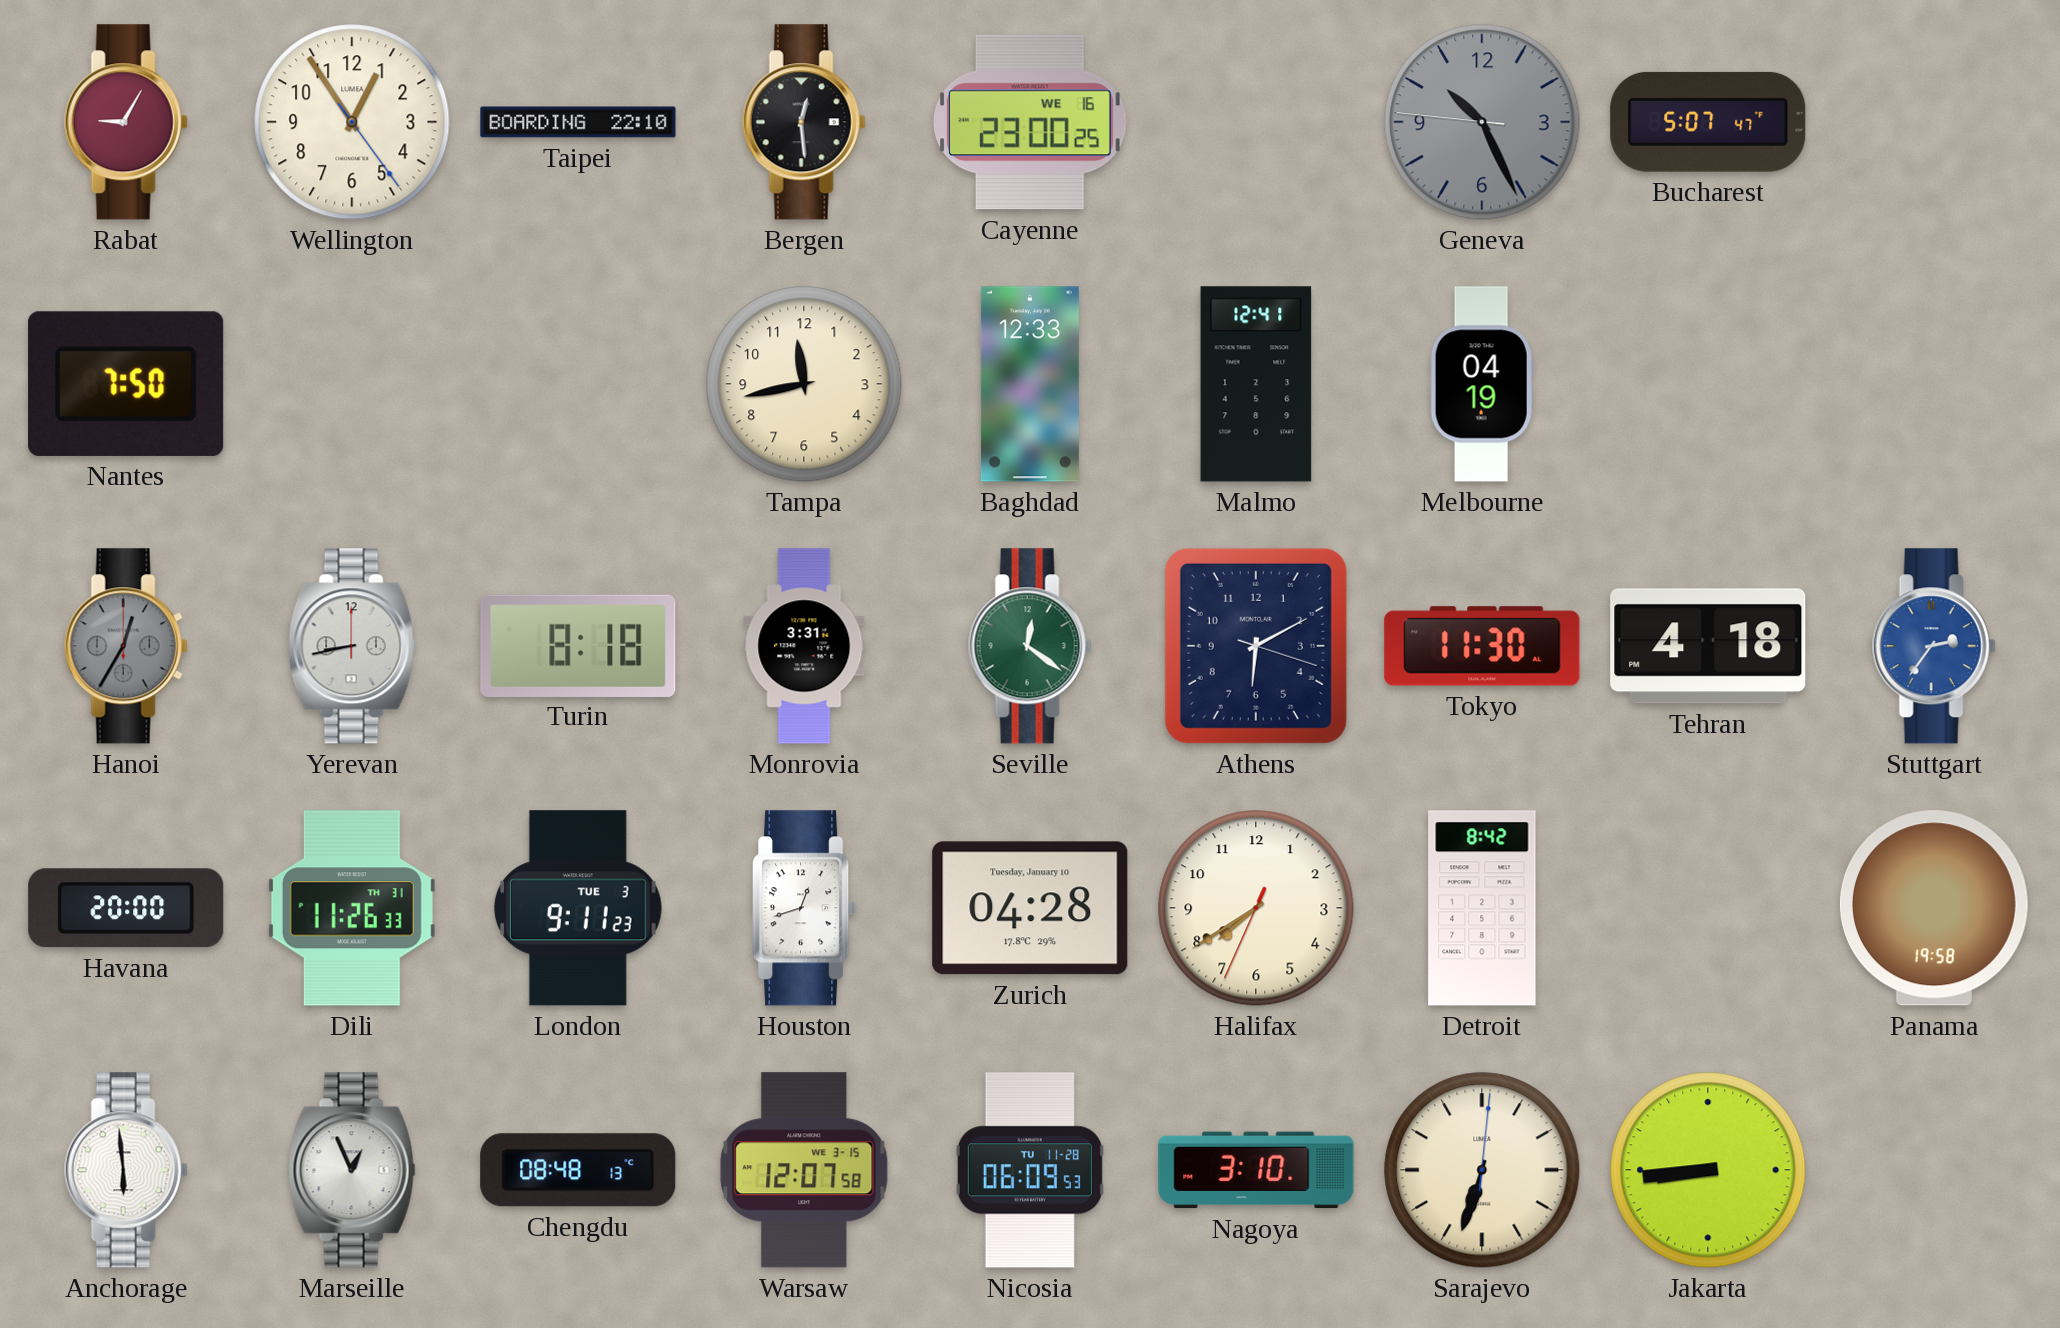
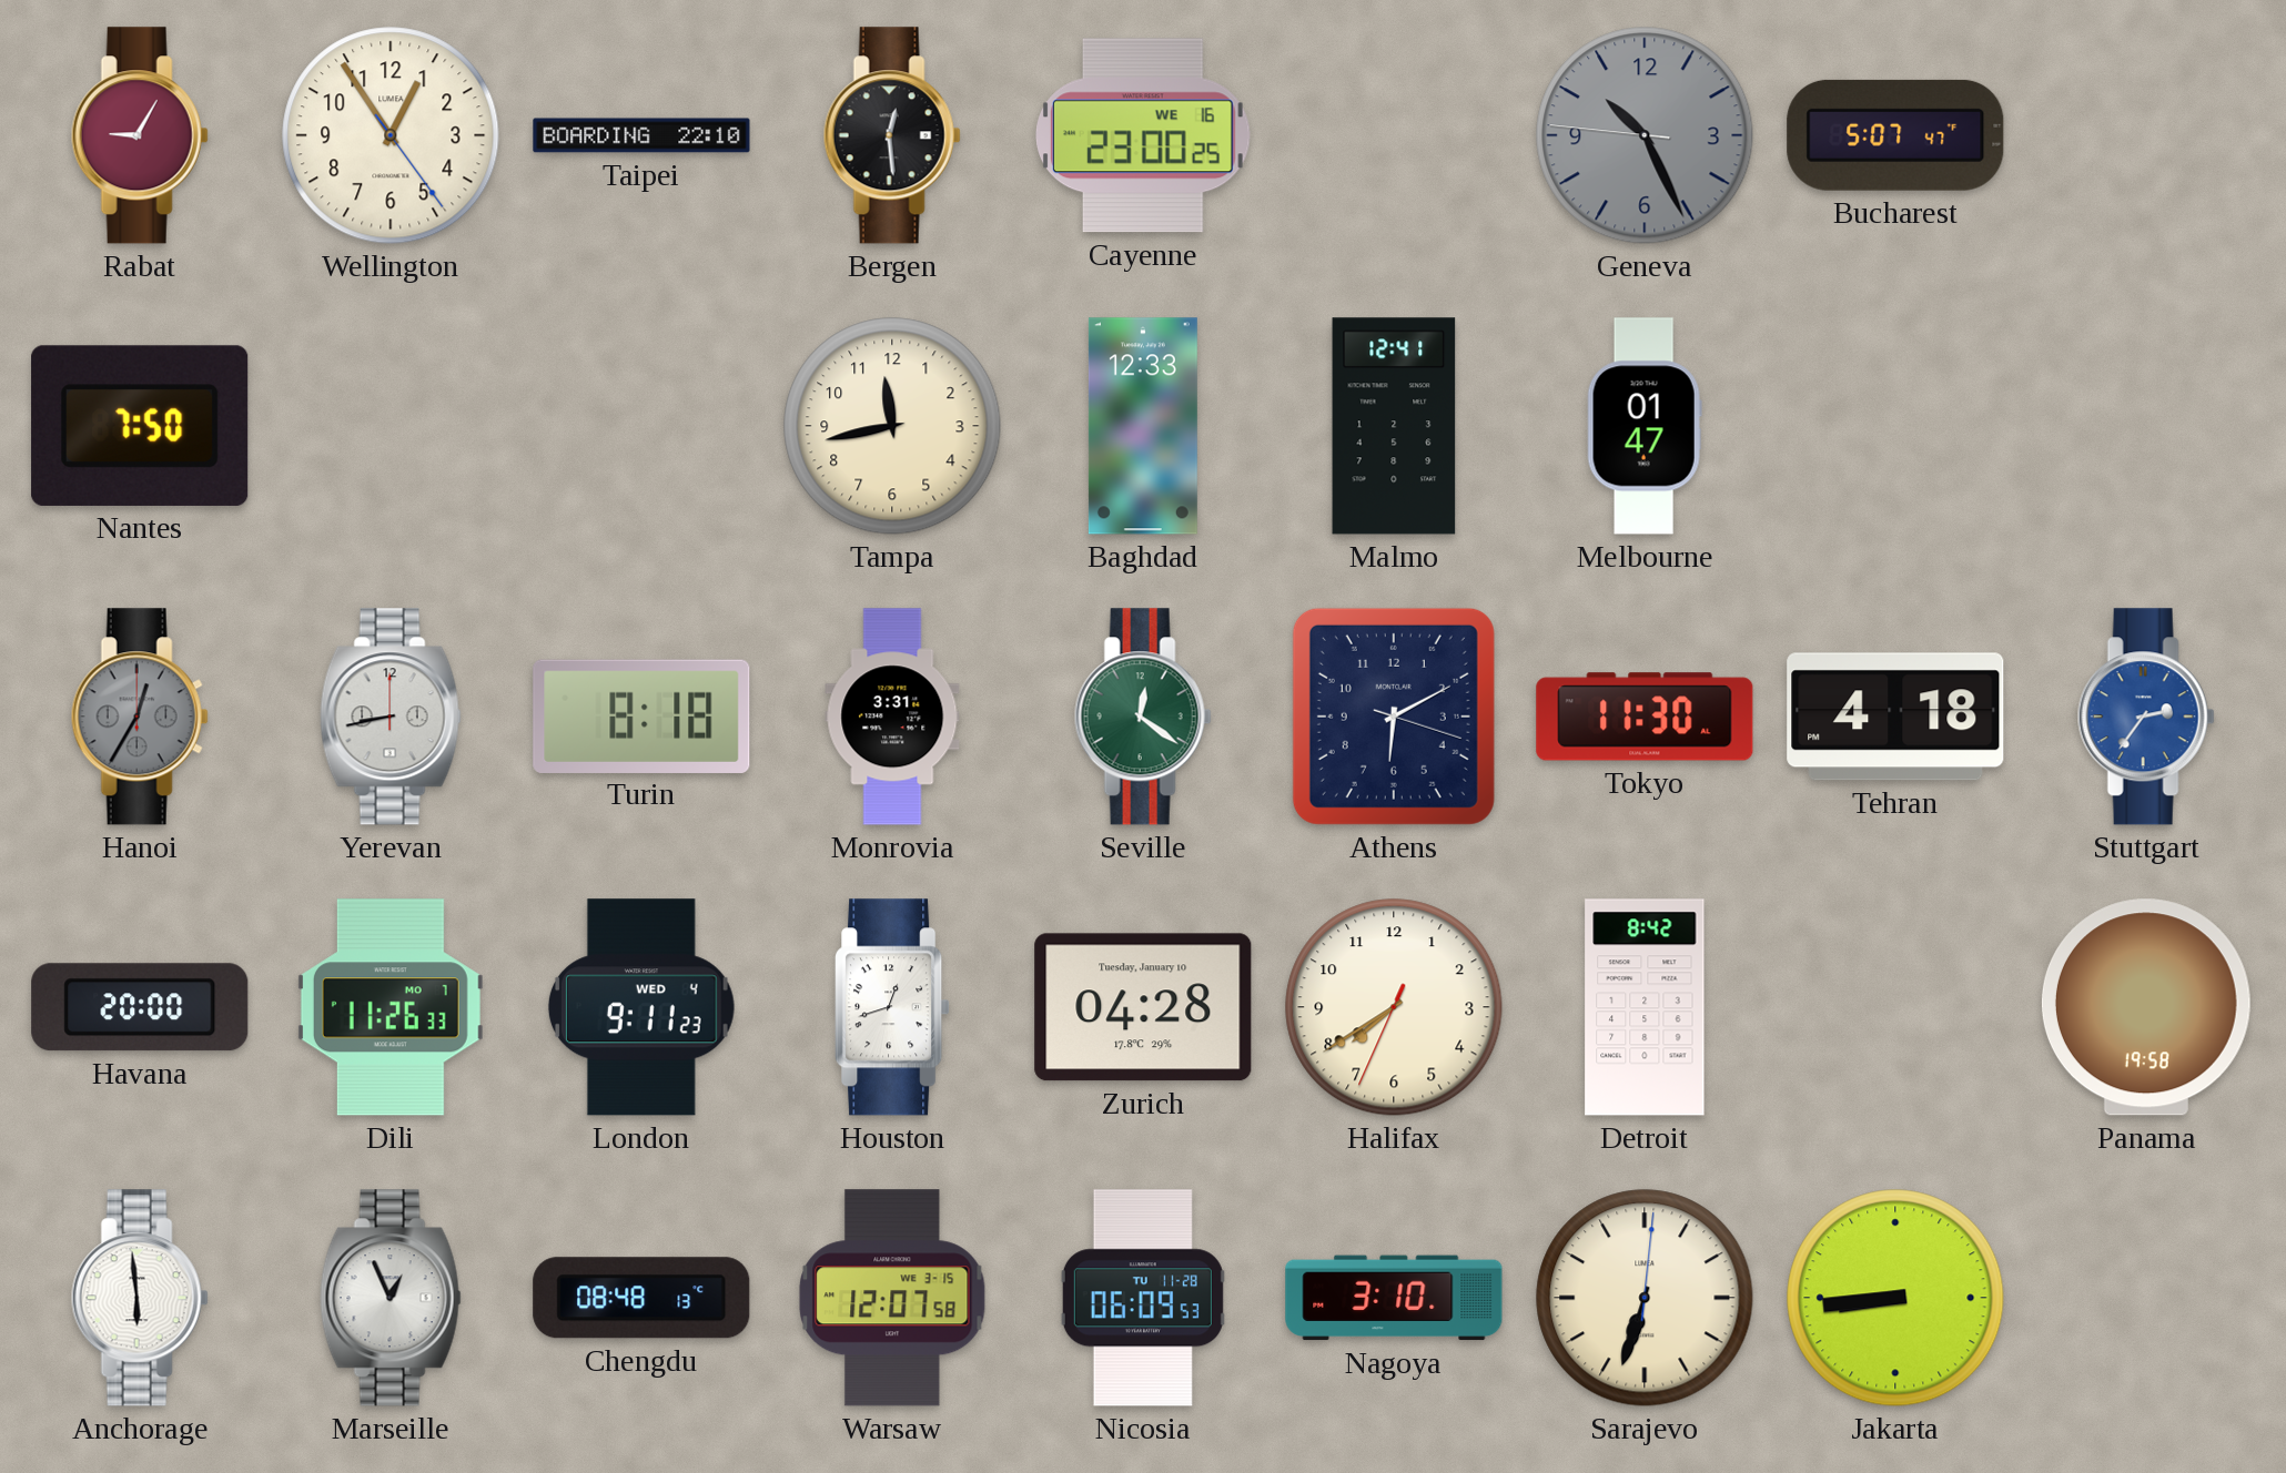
Melbourne: 04:19 -> 01:47
Dili date: TH 31 -> MO 7
London date: TUE 3 -> WED 4
